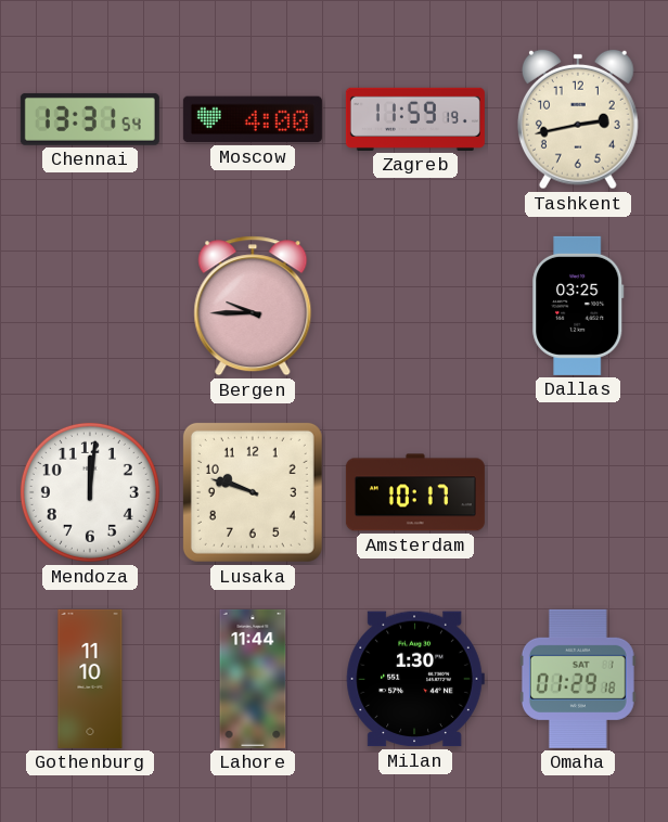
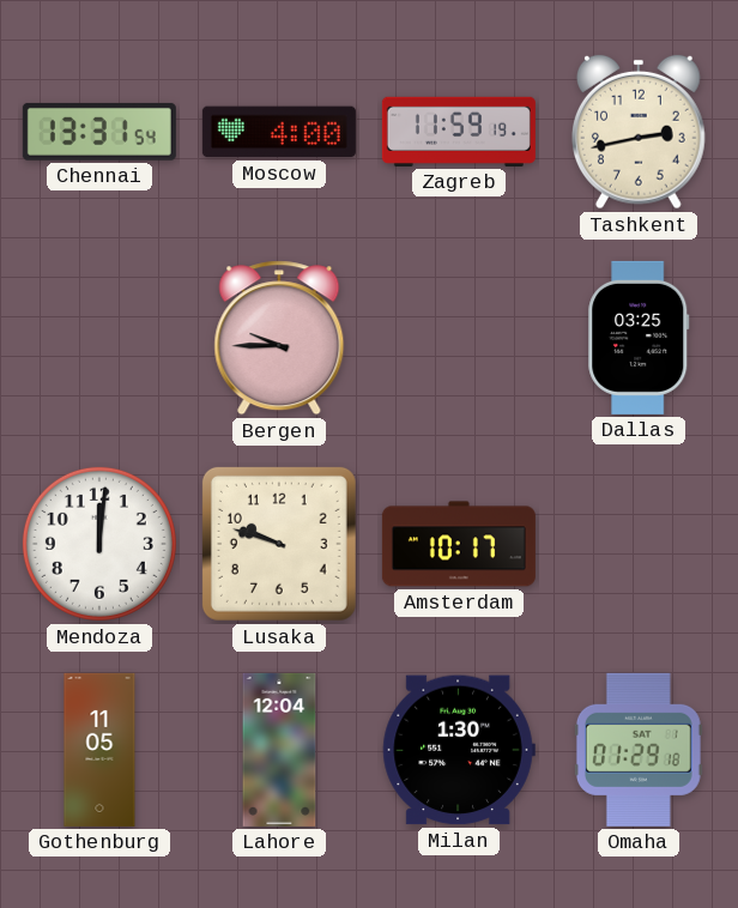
Gothenburg: 11:10 -> 11:05
Lahore: 11:44 -> 12:04
